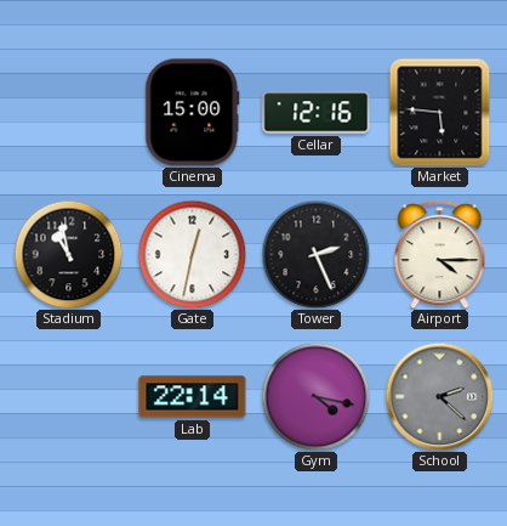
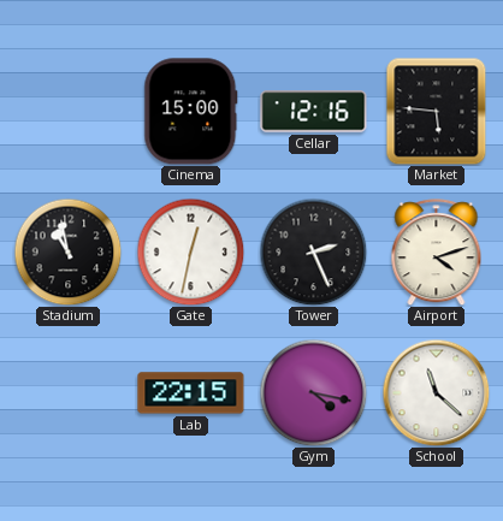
Airport: 4:15 -> 4:12
Lab: 22:14 -> 22:15
School: 2:22 -> 11:22
School dial: grey -> white
